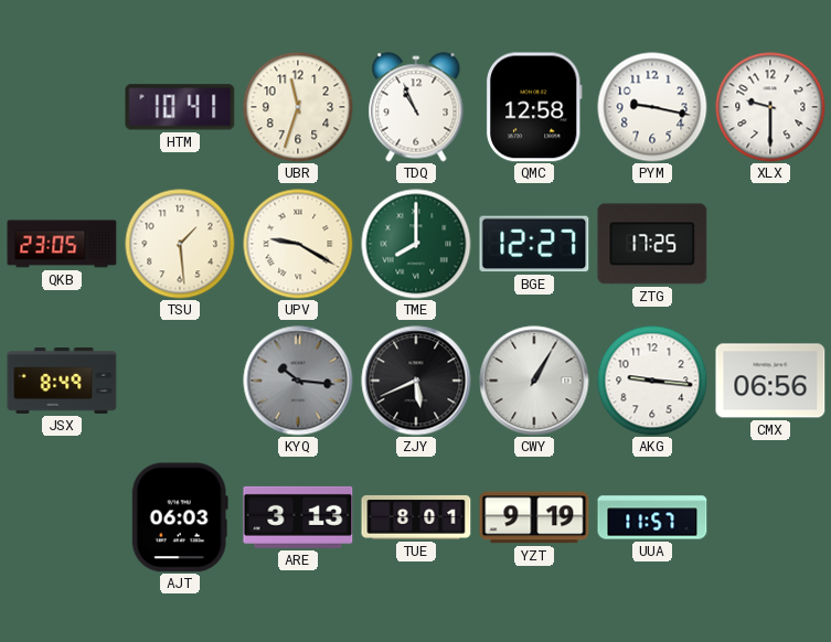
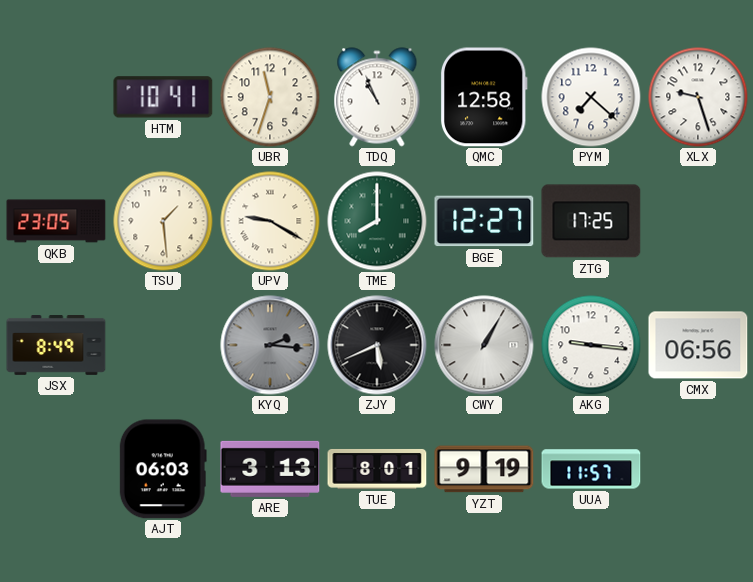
PYM: 9:17 -> 7:22
XLX: 9:30 -> 9:27
KYQ: 10:16 -> 2:16
